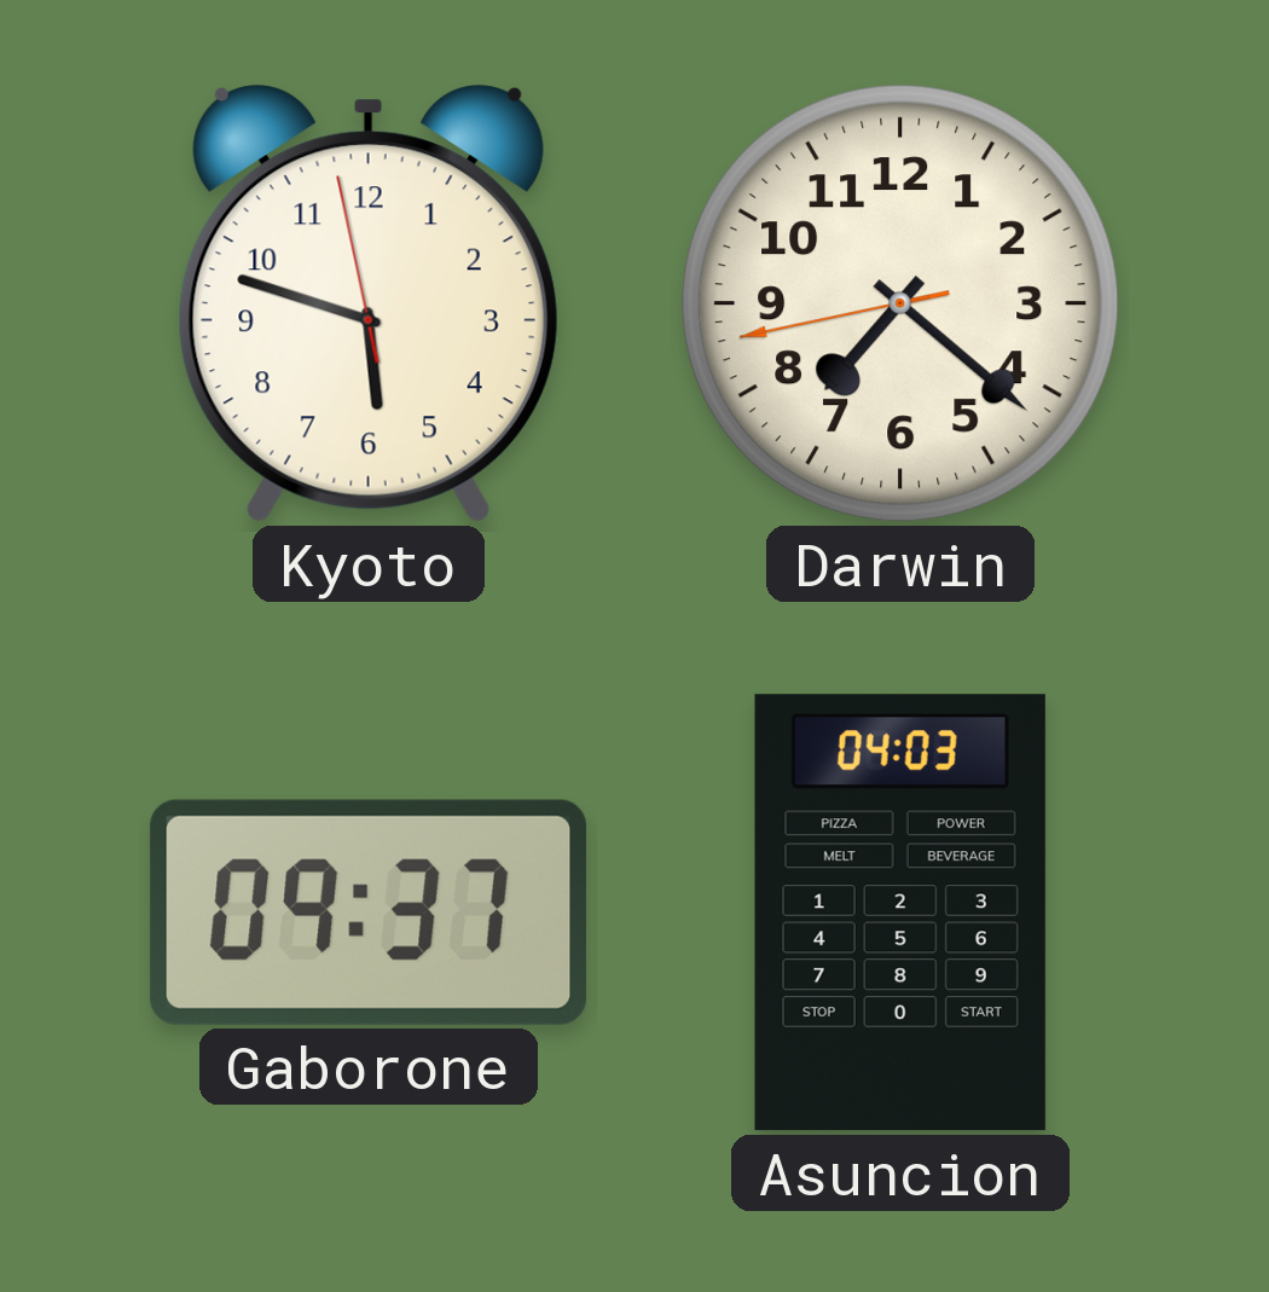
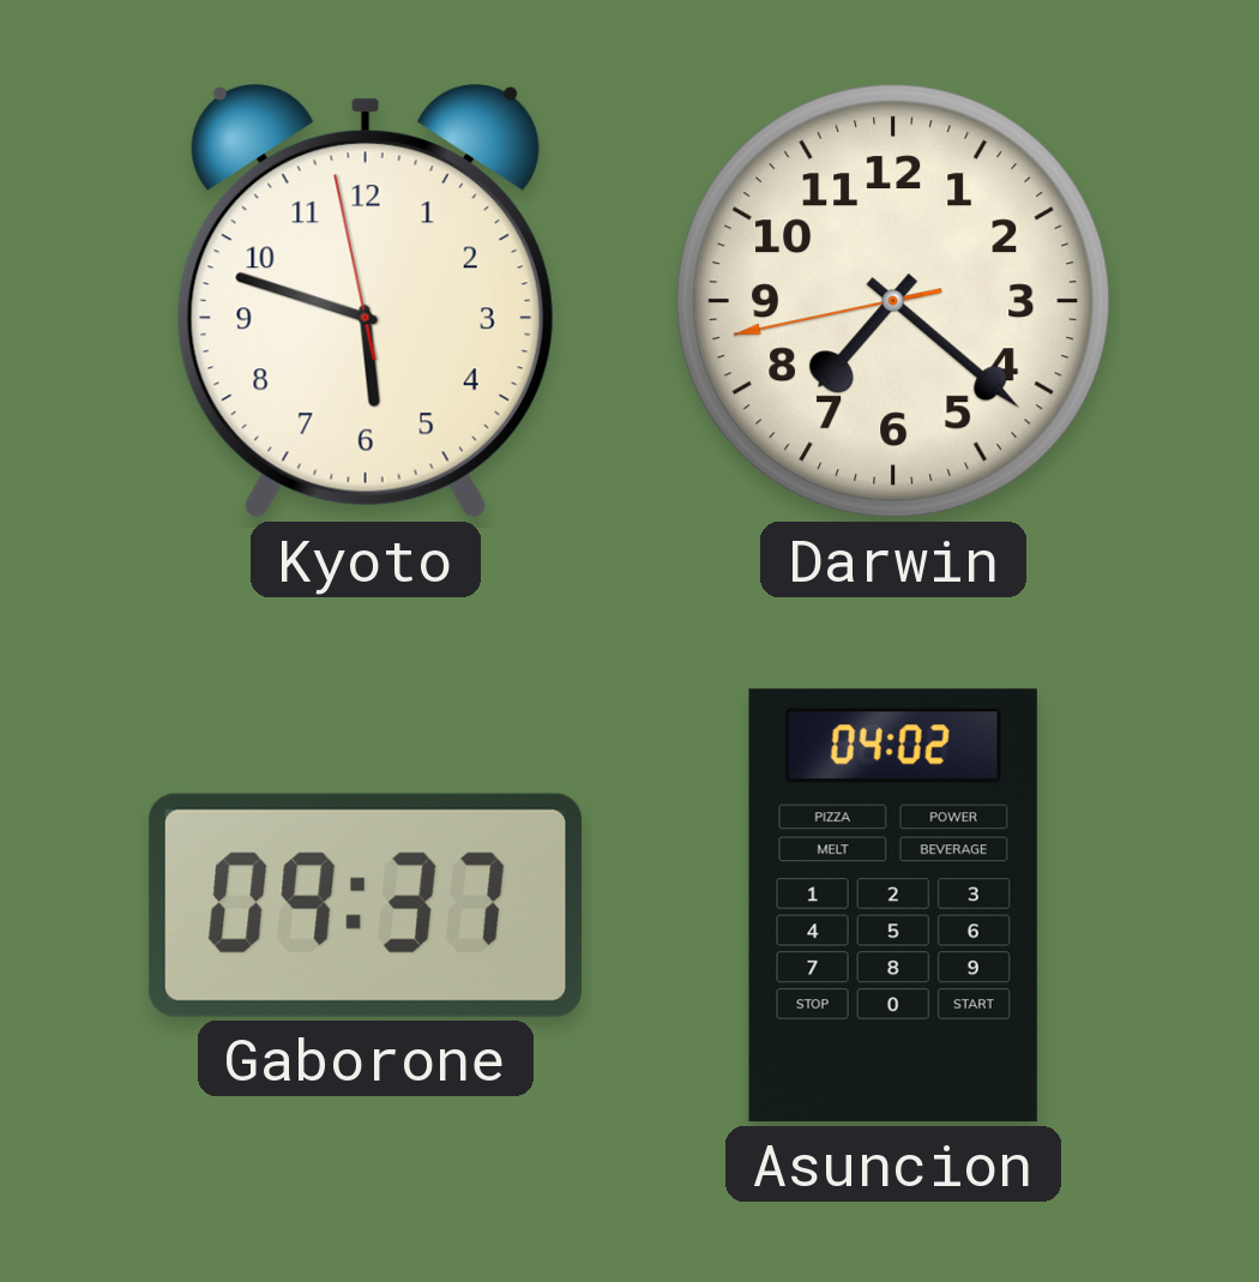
Asuncion: 04:03 -> 04:02
